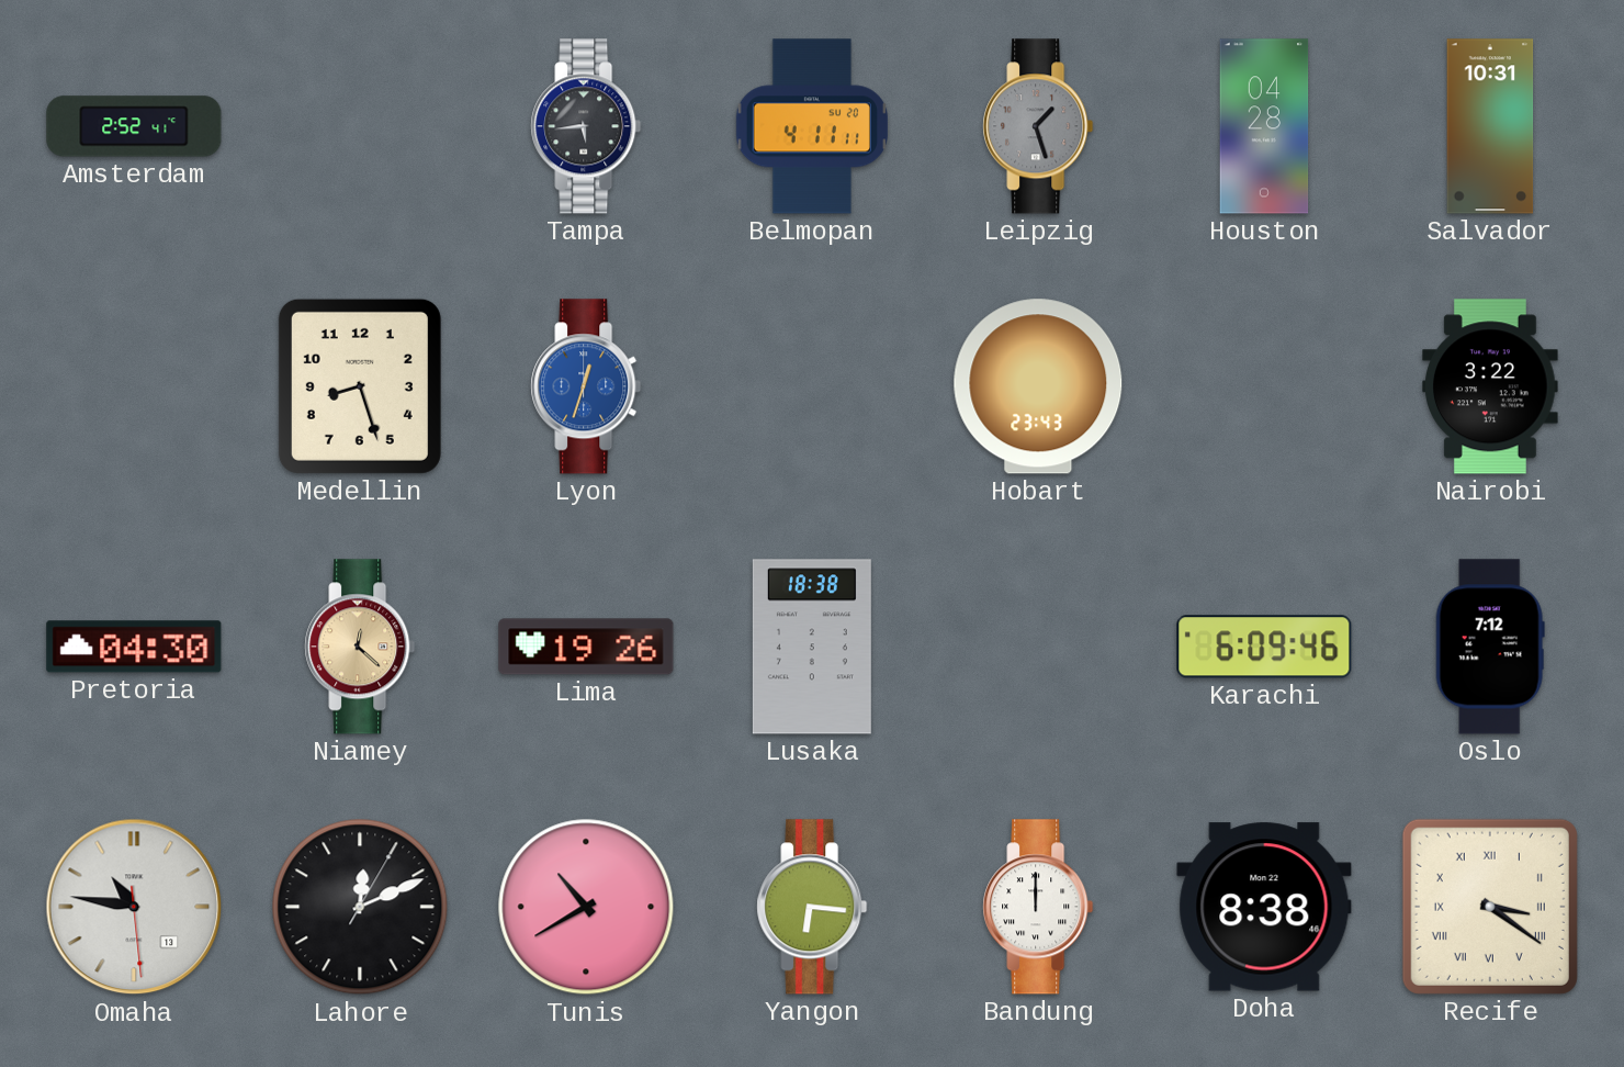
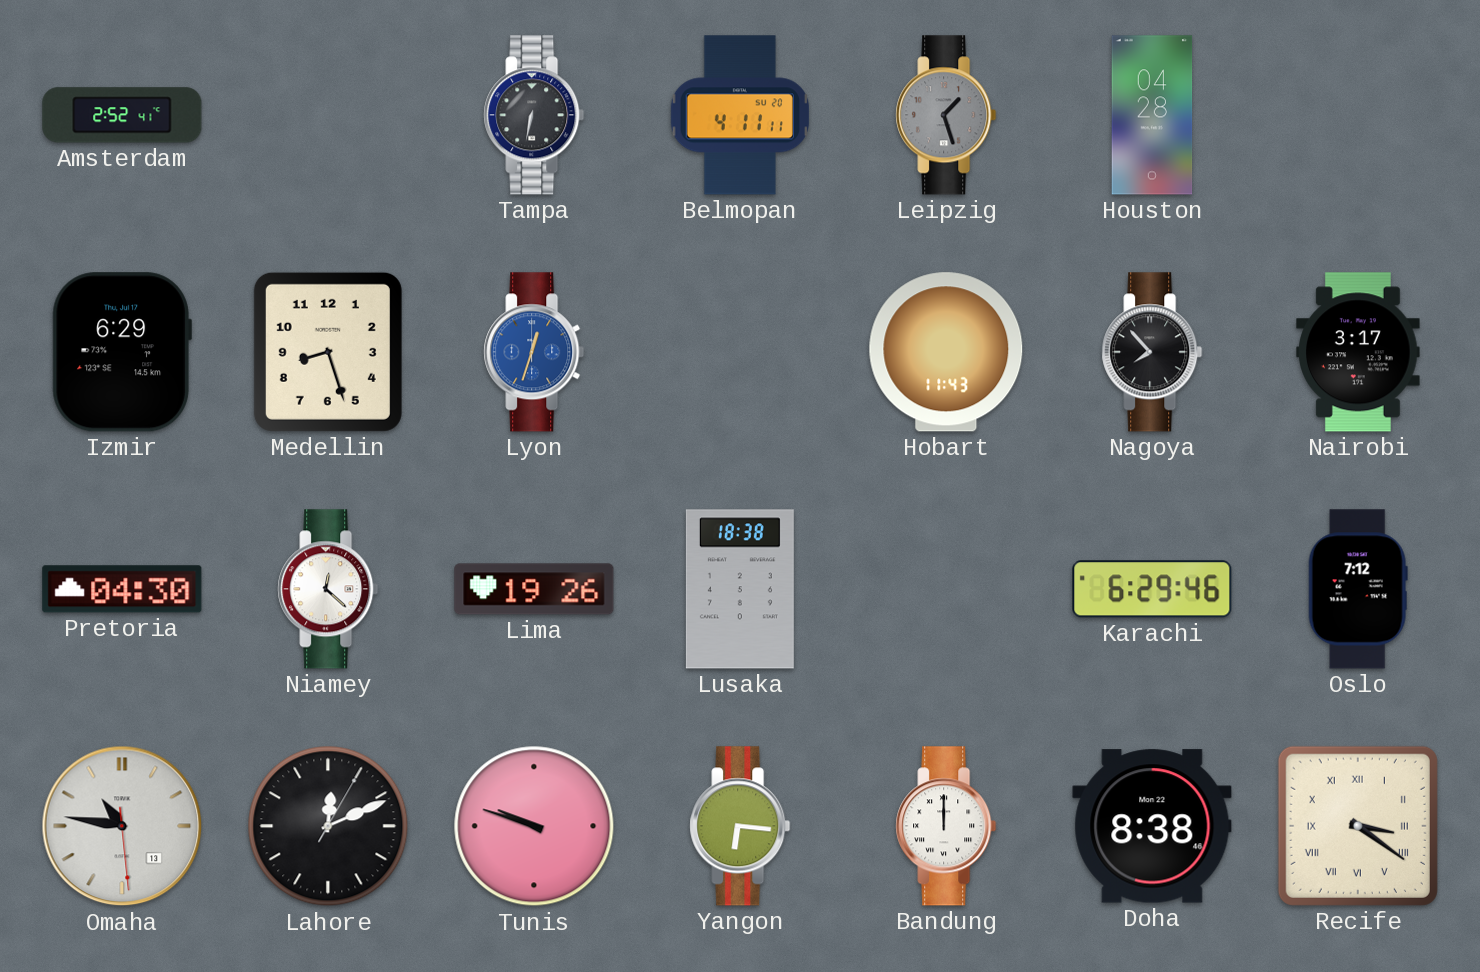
Tampa: 5:44 -> 6:32
Salvador: 10:31 -> none
Izmir: none -> 6:29
Hobart: 23:43 -> 11:43
Nagoya: none -> 7:53
Nairobi: 3:22 -> 3:17
Niamey dial: champagne -> white
Karachi: 6:09 -> 6:29
Tunis: 10:40 -> 9:48
